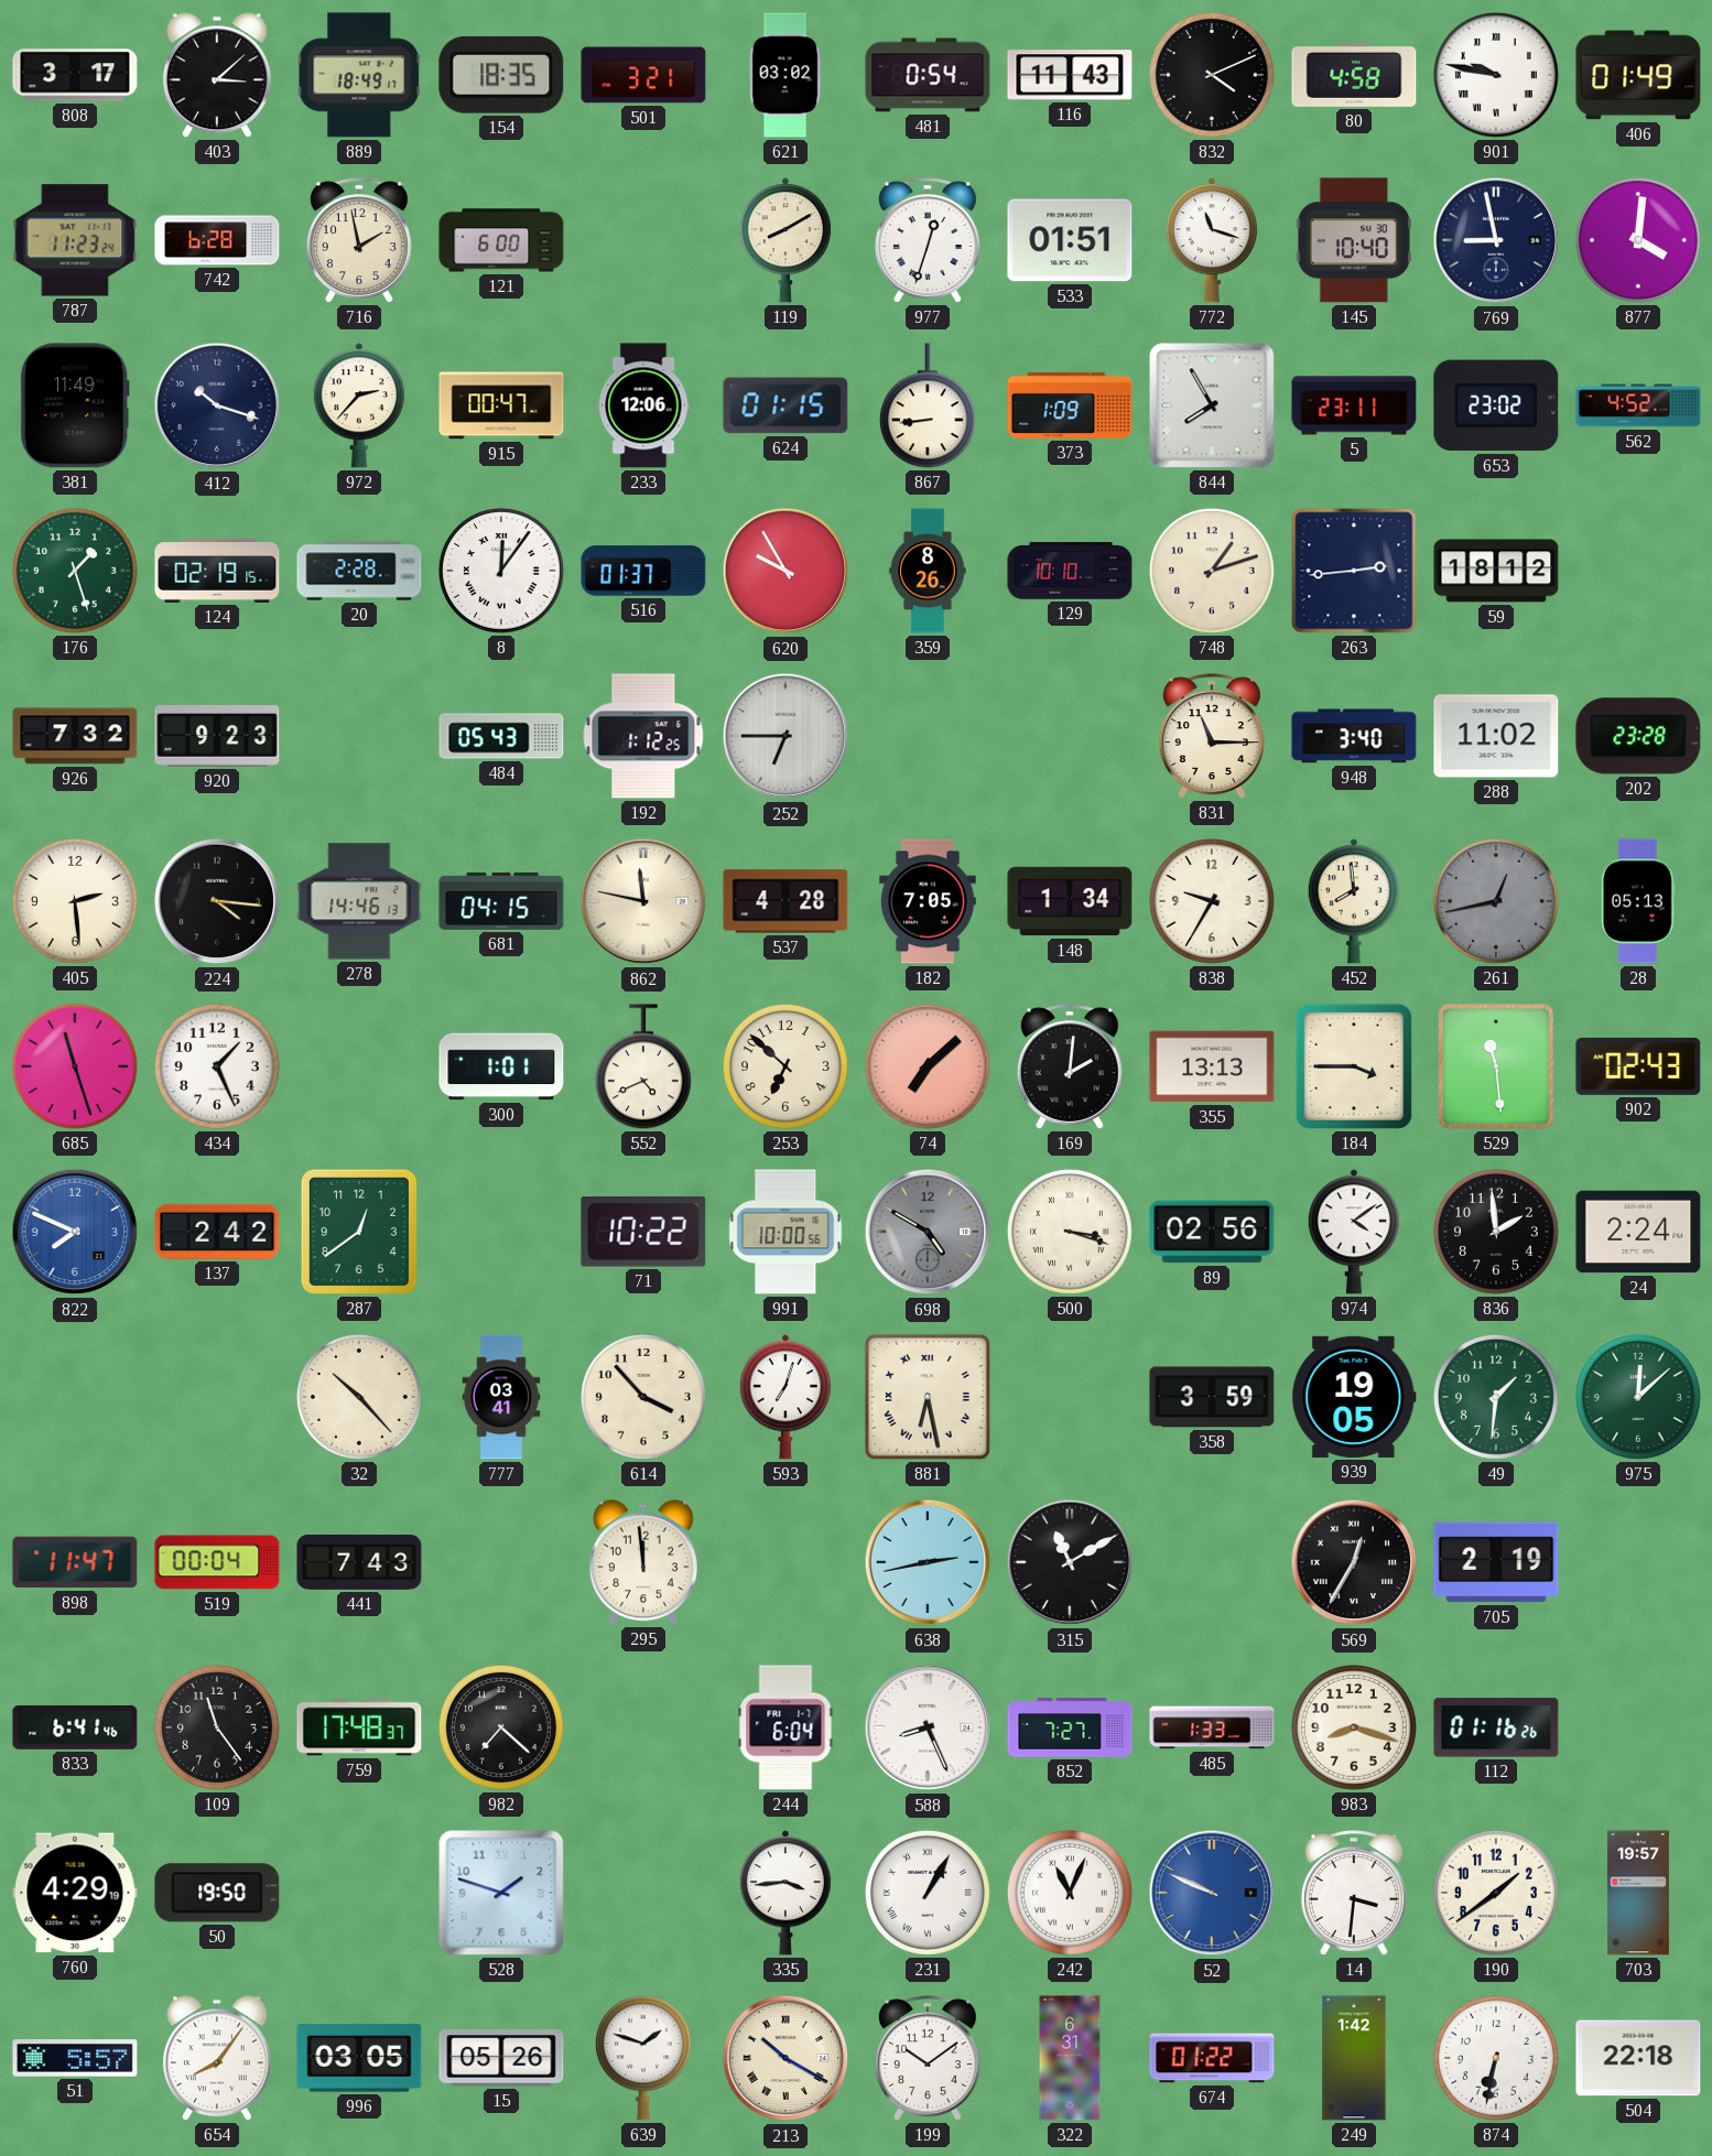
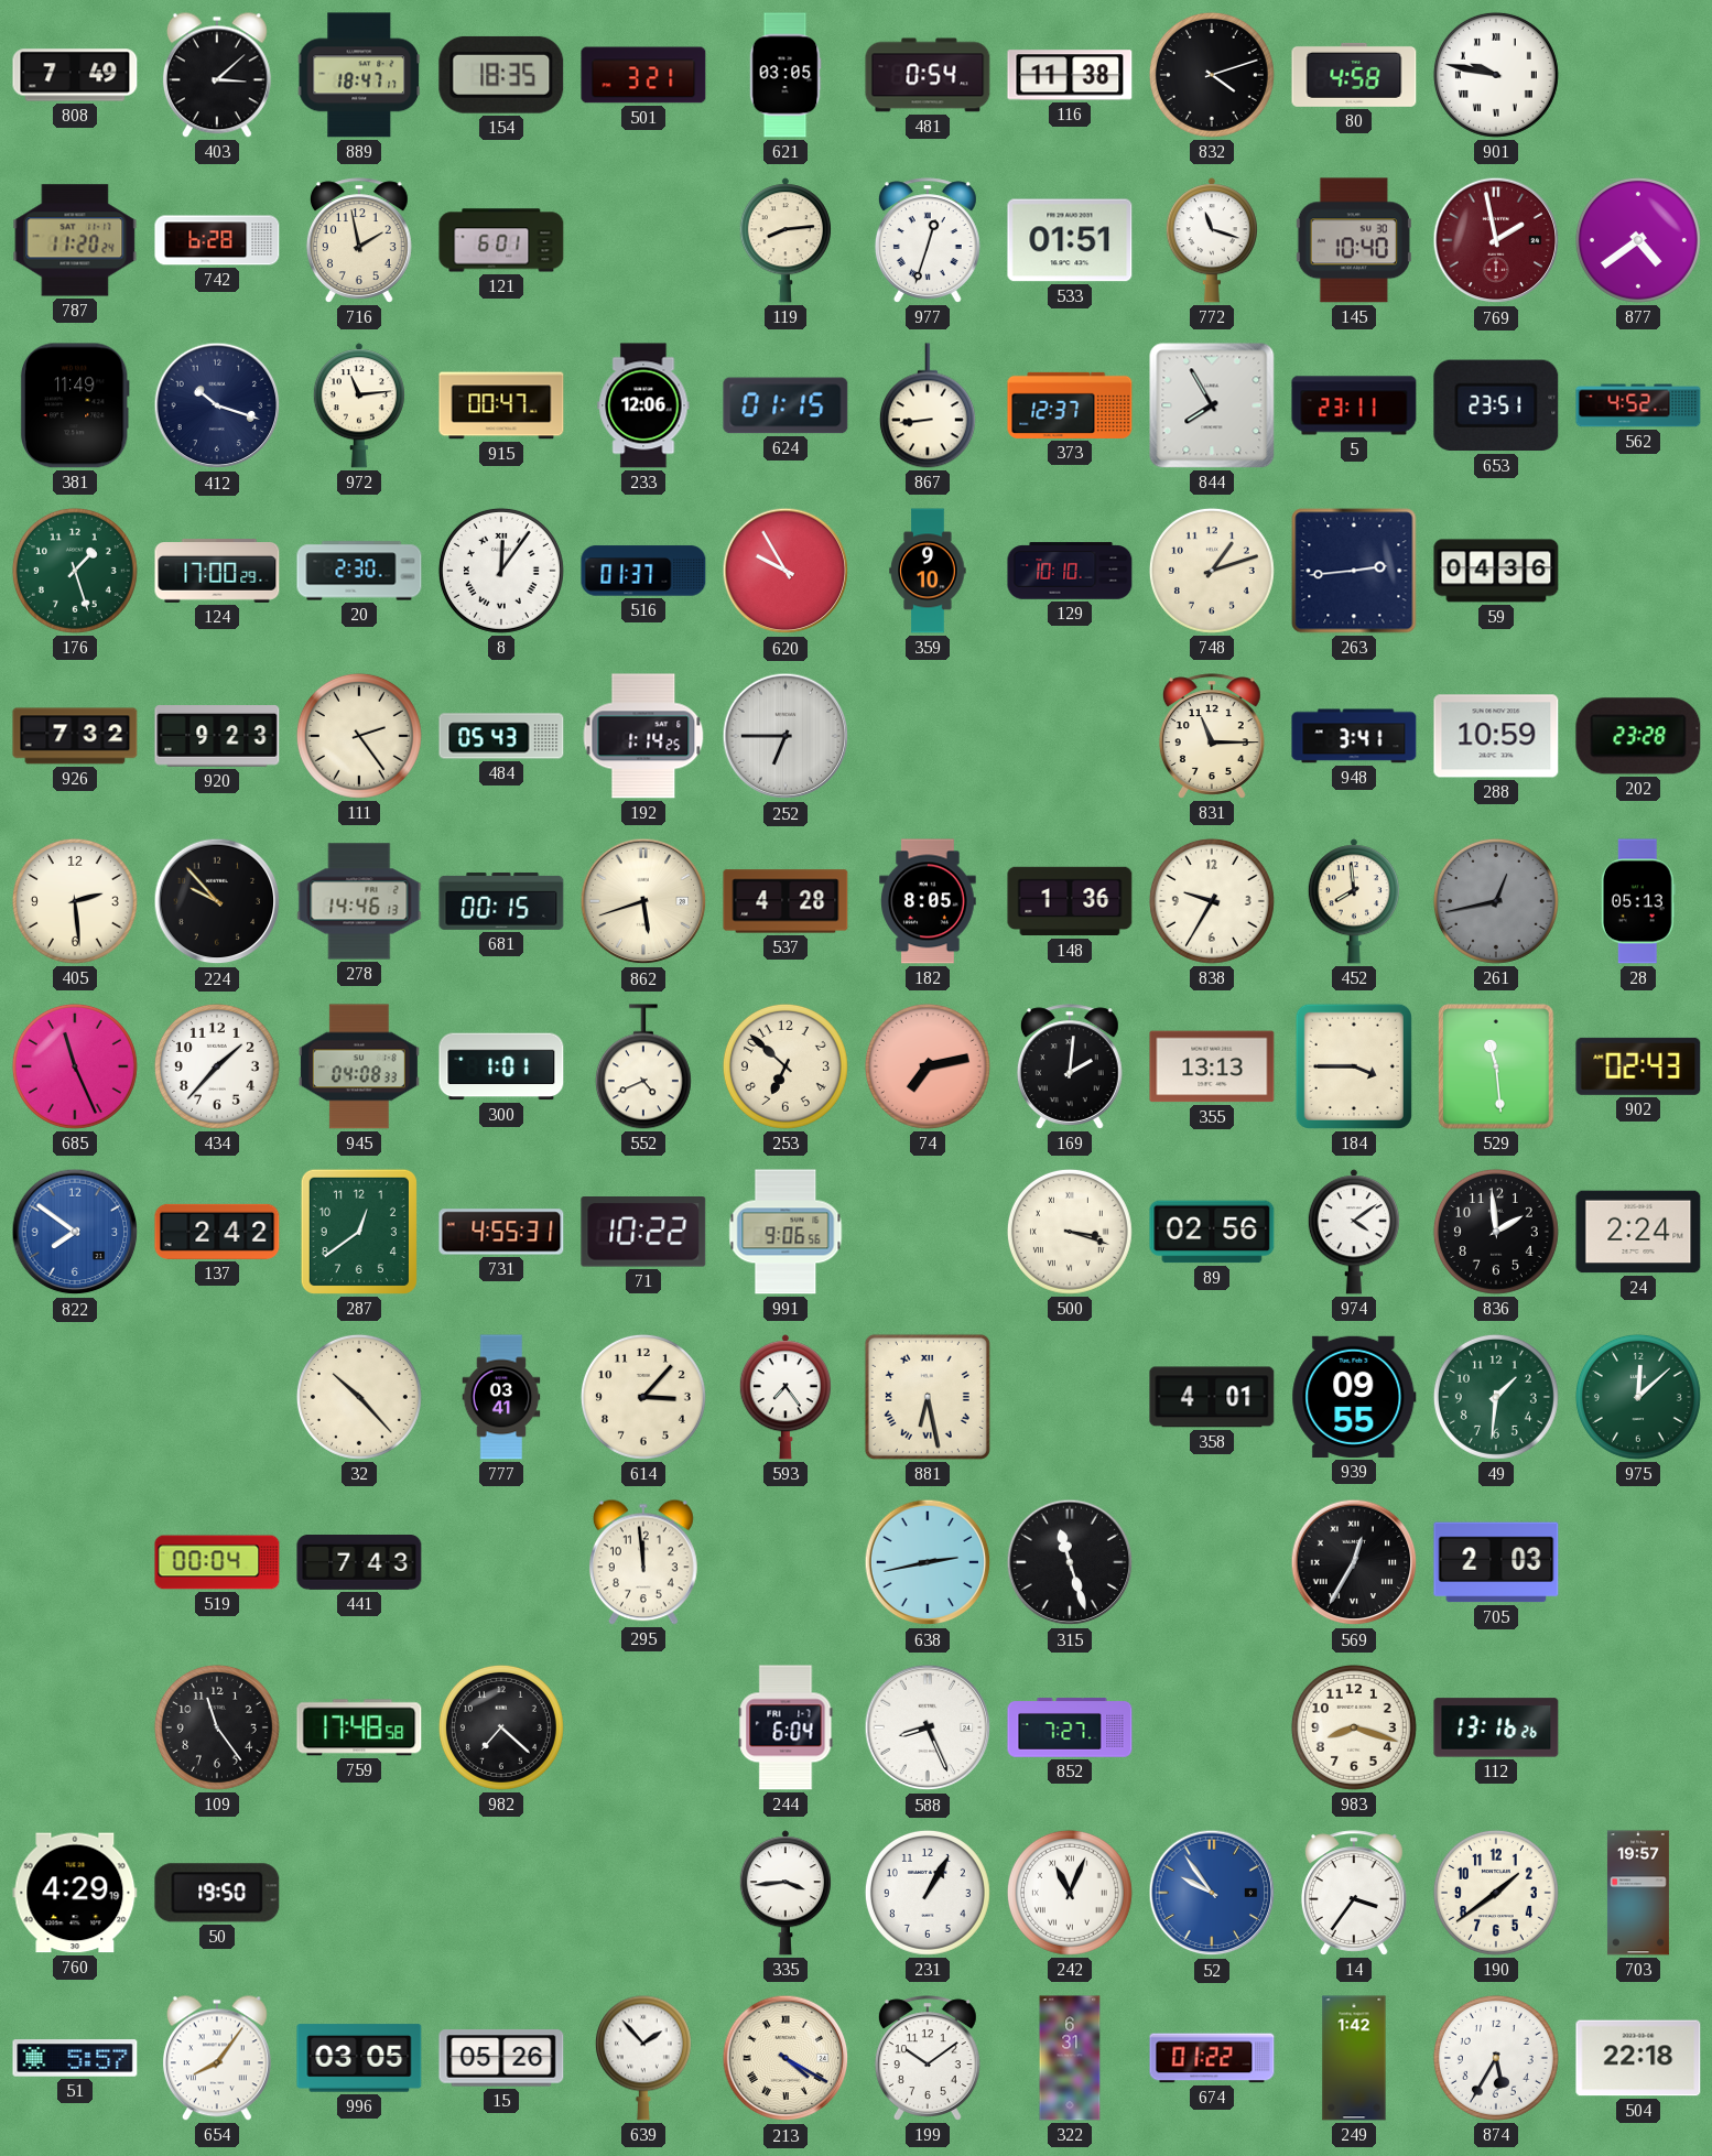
808: 3:17 -> 7:49
889: 18:49 -> 18:47
621: 03:02 -> 03:05
116: 11:43 -> 11:38
832: 4:11 -> 4:12
406: 01:49 -> none
787: 11:23 -> 11:20
121: 6:00 -> 6:01
119: 8:10 -> 8:14
769: 8:58 -> 1:58
769 dial: navy -> burgundy
877: 4:01 -> 4:39
972: 2:37 -> 11:14
373: 1:09 -> 12:37
653: 23:02 -> 23:51
124: 02:19 -> 17:00
20: 2:28 -> 2:30
359: 8:26 -> 9:10
59: 18:12 -> 04:36
111: none -> 2:24
192: 1:12 -> 1:14
948: 3:40 -> 3:41
288: 11:02 -> 10:59
224: 4:16 -> 9:53
681: 04:15 -> 00:15
862: 11:47 -> 5:42
182: 7:05 -> 8:05
148: 1:34 -> 1:36
685: 11:27 -> 11:26
434: 1:26 -> 1:37
945: none -> 04:08
74: 7:08 -> 7:13
822: 7:49 -> 7:51
731: none -> 4:55
991: 10:00 -> 9:06
698: 4:50 -> none
614: 3:53 -> 3:07
593: 7:03 -> 7:24
358: 3:59 -> 4:01
939: 19:05 -> 09:55
898: 11:47 -> none
315: 11:10 -> 11:27
705: 2:19 -> 2:03
833: 6:41 -> none
759: 17:48:37 -> 17:48:58
485: 1:33 -> none
112: 01:16 -> 13:16
528: 1:48 -> none
231 numerals: Roman -> Arabic
52: 9:49 -> 9:54
14: 3:31 -> 3:36
639: 1:48 -> 1:53
213: 10:20 -> 4:20
874: 6:32 -> 5:35
